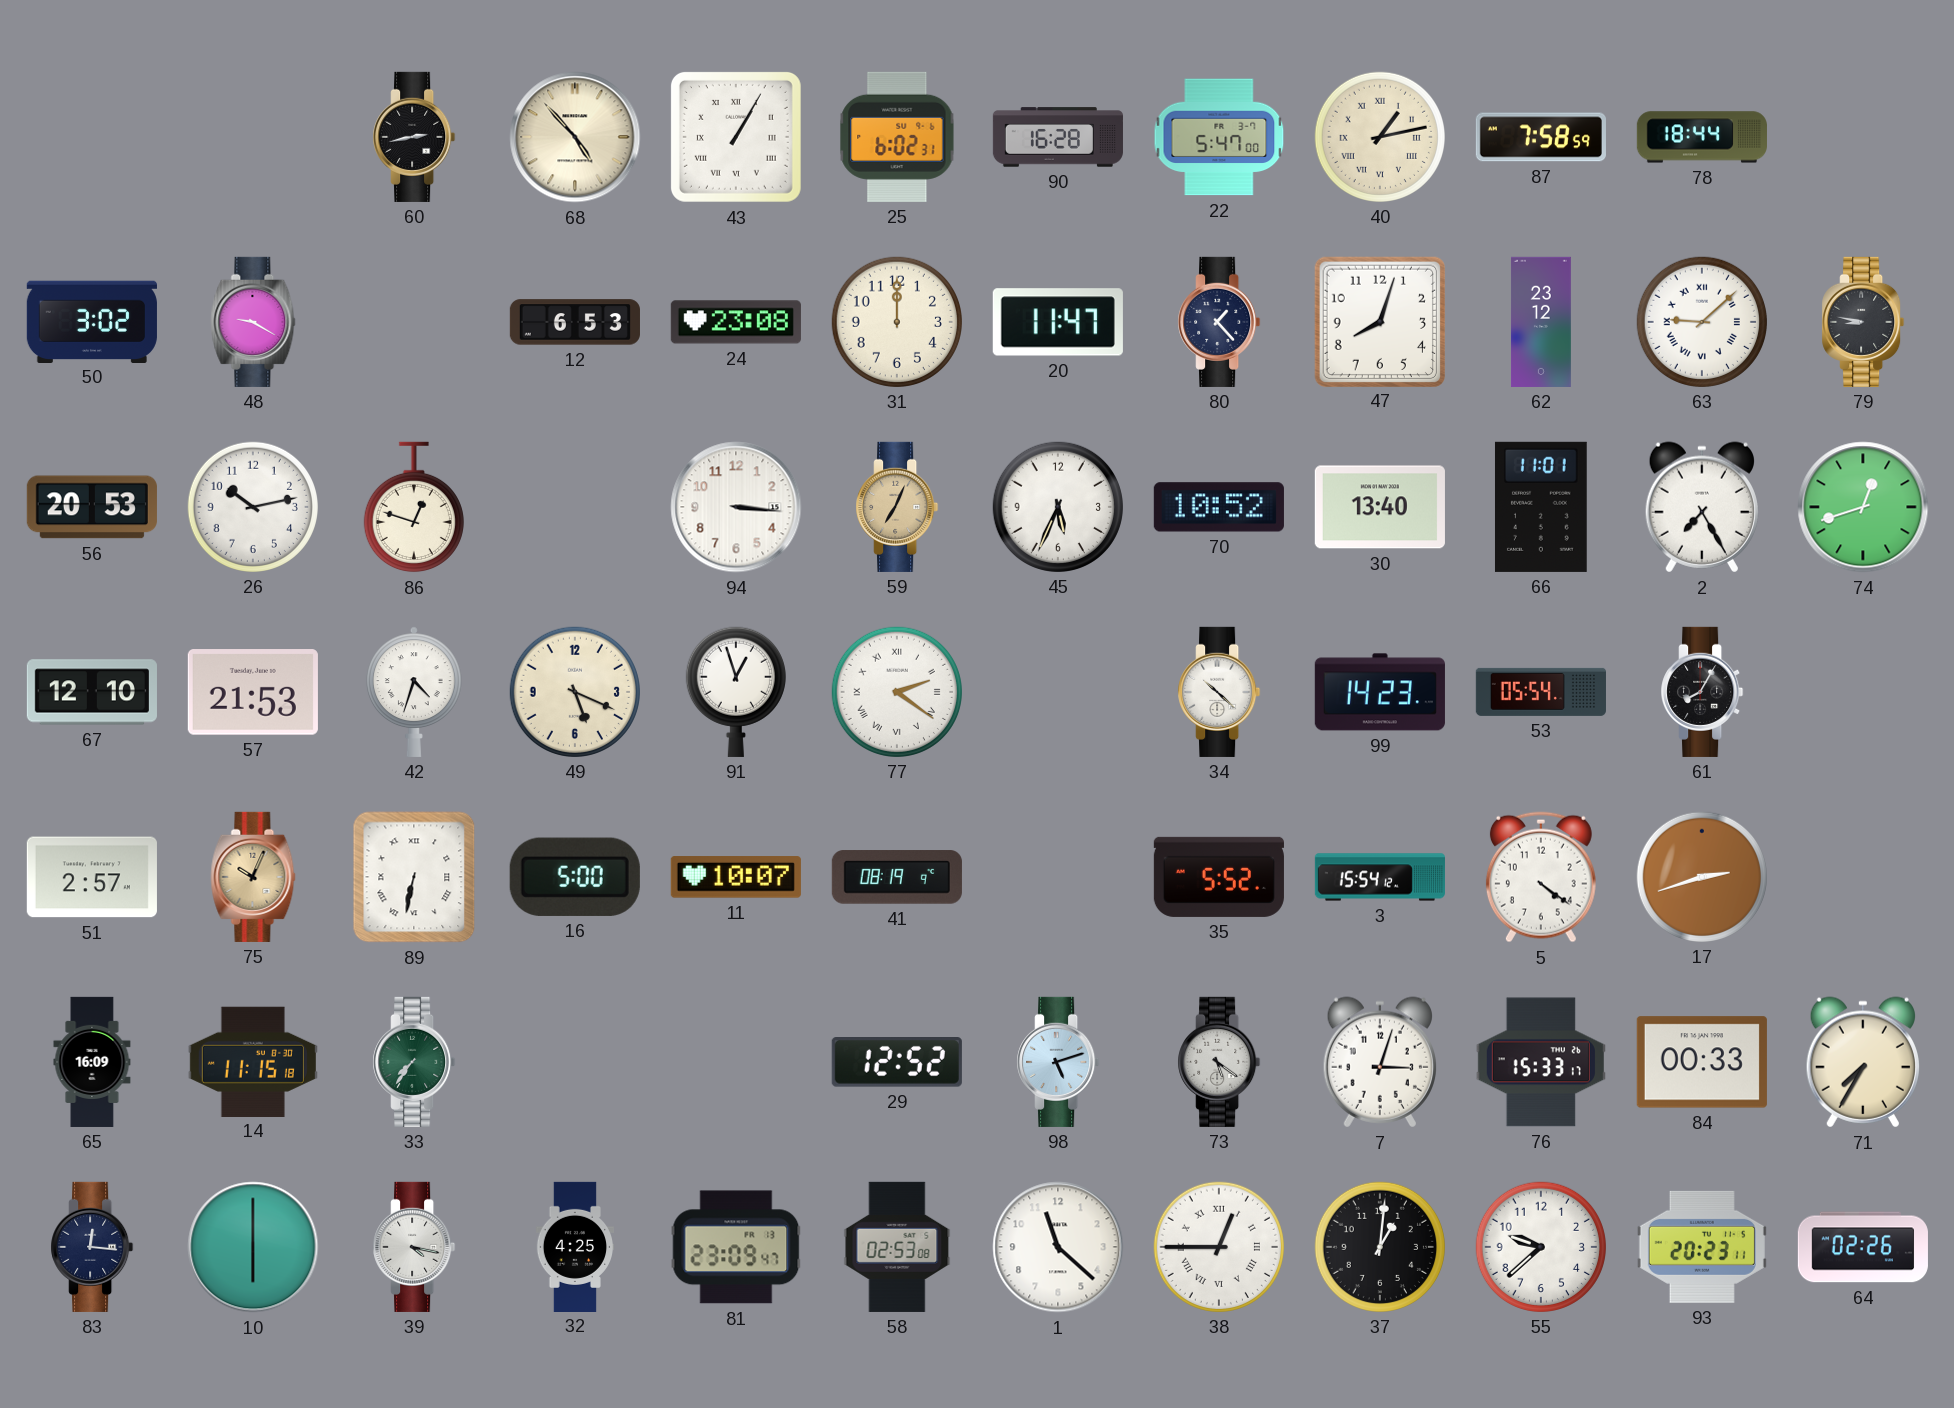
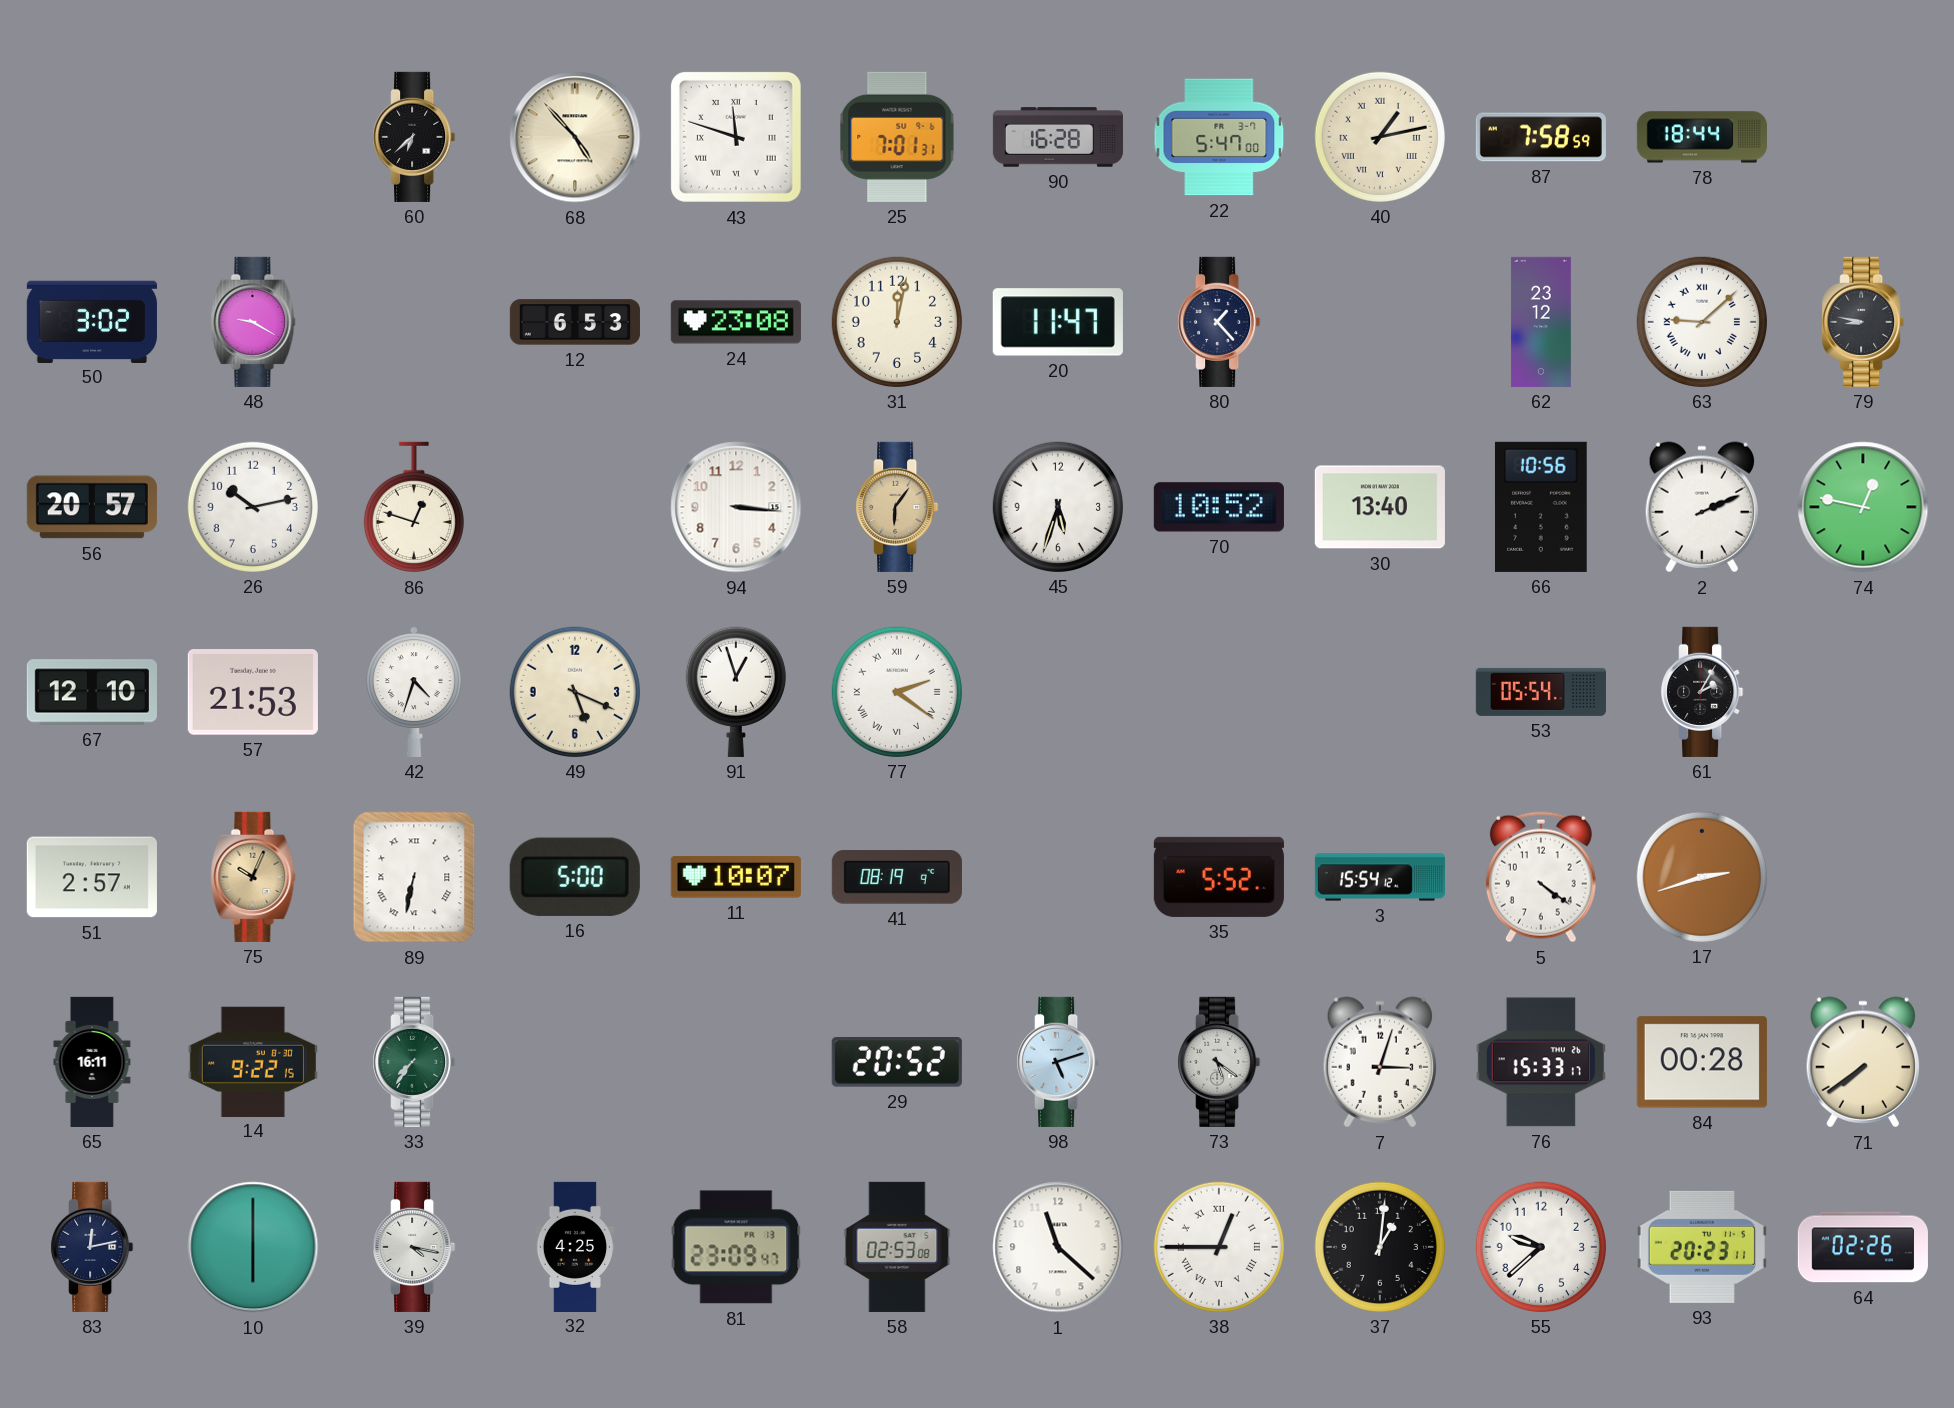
60: 2:43 -> 6:38
43: 1:05 -> 11:48
25: 6:02 -> 7:01
31: 12:00 -> 12:02
47: 8:03 -> none
56: 20:53 -> 20:57
59: 7:04 -> 6:06
45: 5:34 -> 5:33
66: 11:01 -> 10:56
2: 7:25 -> 2:11
74: 12:42 -> 12:47
34: 10:22 -> none
99: 14:23 -> none
61: 8:05 -> 2:05
65: 16:09 -> 16:11
14: 11:15 -> 9:22
29: 12:52 -> 20:52
84: 00:33 -> 00:28
71: 7:35 -> 7:39
83: 12:16 -> 12:13
